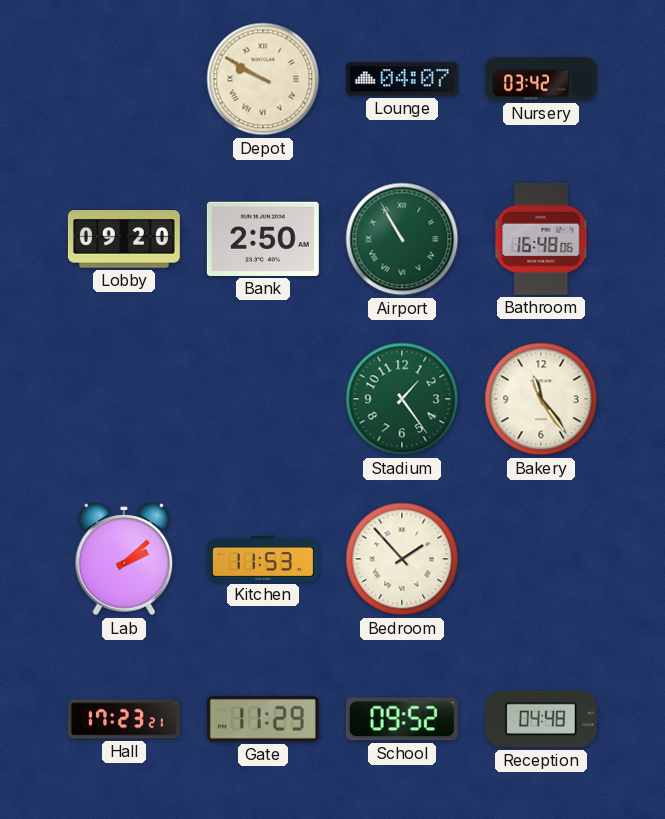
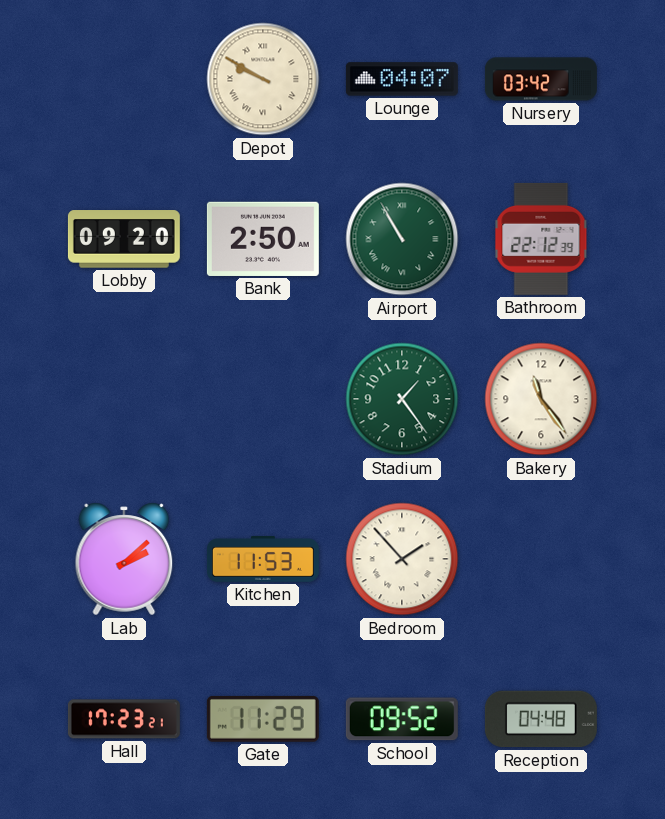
Bathroom: 16:48 -> 22:12
